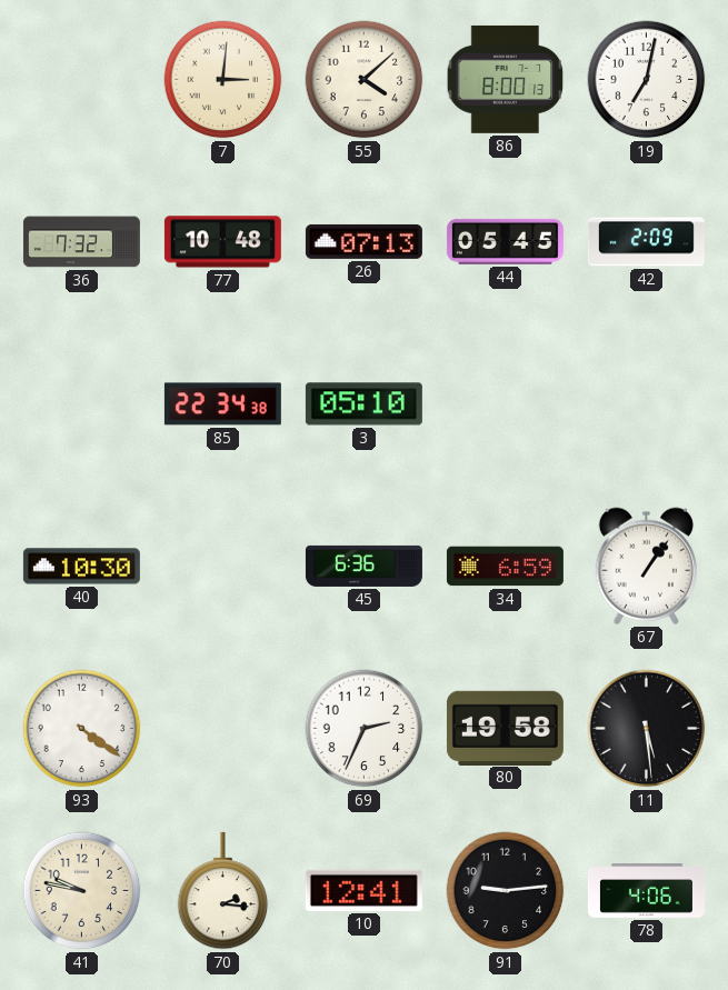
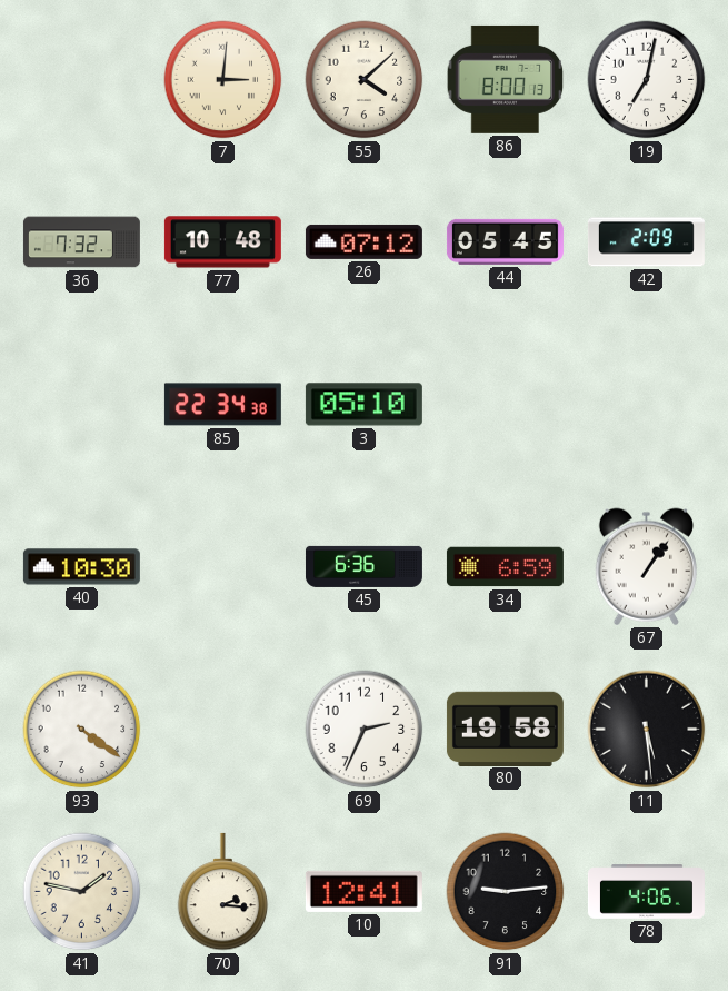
26: 07:13 -> 07:12
41: 9:47 -> 1:47
